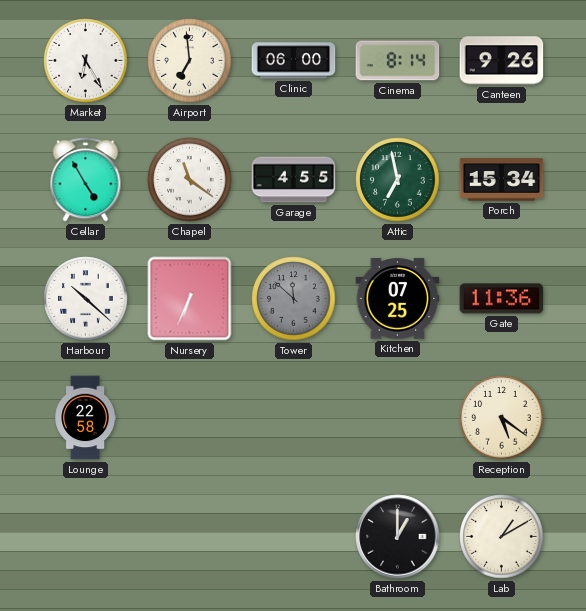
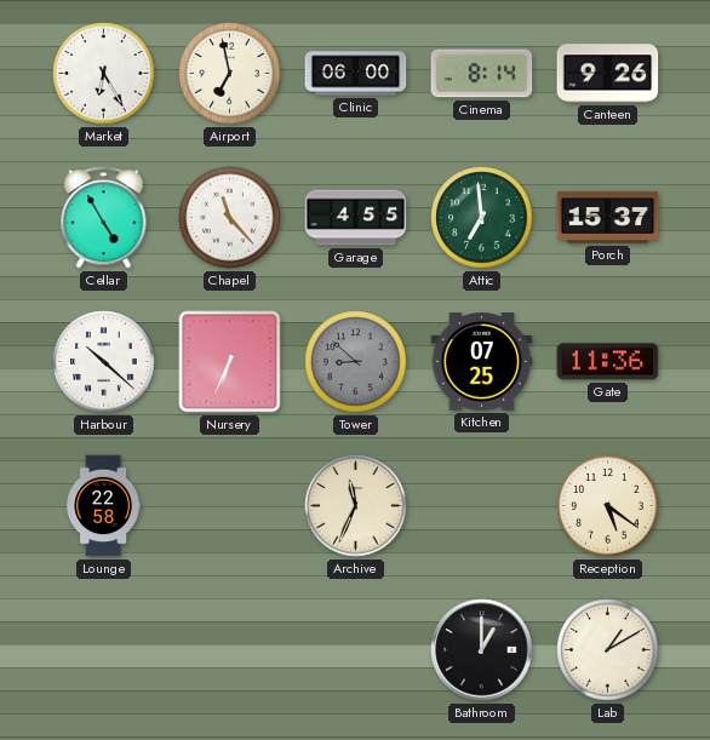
Airport: 6:59 -> 6:58
Chapel: 11:21 -> 11:23
Attic: 6:58 -> 6:59
Porch: 15:34 -> 15:37
Tower: 11:52 -> 8:52
Archive: none -> 11:34
